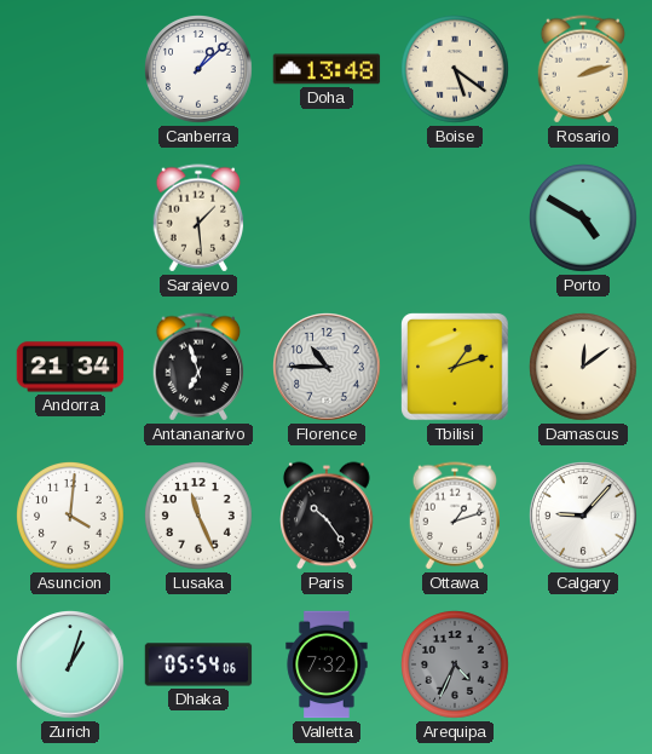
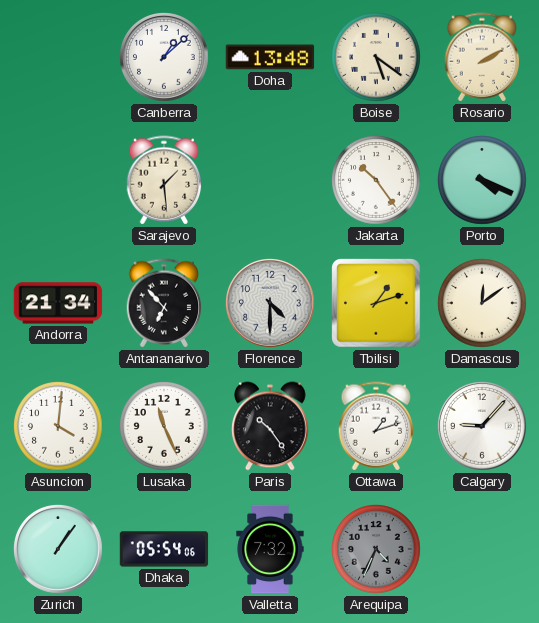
Rosario: 2:12 -> 2:10
Jakarta: none -> 10:24
Porto: 4:50 -> 4:19
Antananarivo: 6:57 -> 6:53
Florence: 10:45 -> 4:30
Zurich: 1:03 -> 1:06
